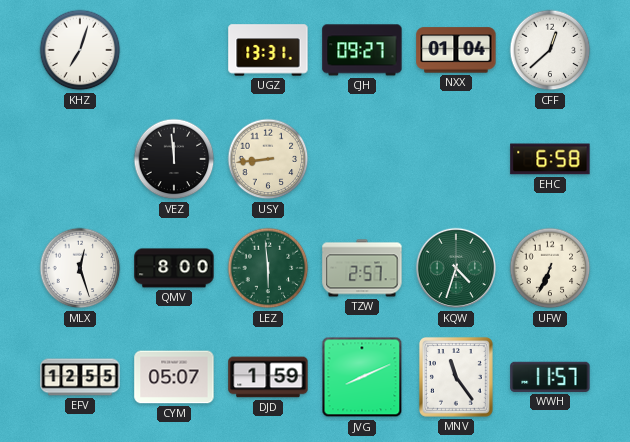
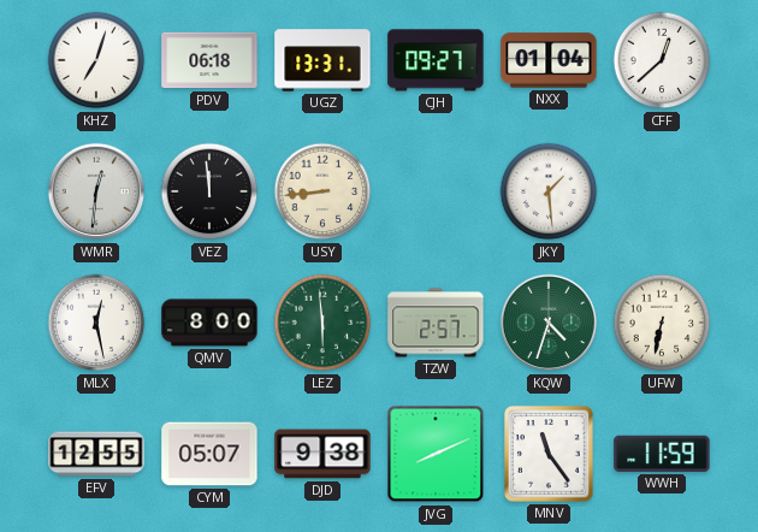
PDV: none -> 06:18
WMR: none -> 12:31
JKY: none -> 1:29
EHC: 6:58 -> none
MLX: 12:27 -> 12:28
UFW: 6:34 -> 6:32
DJD: 1:59 -> 9:38
WWH: 11:57 -> 11:59
